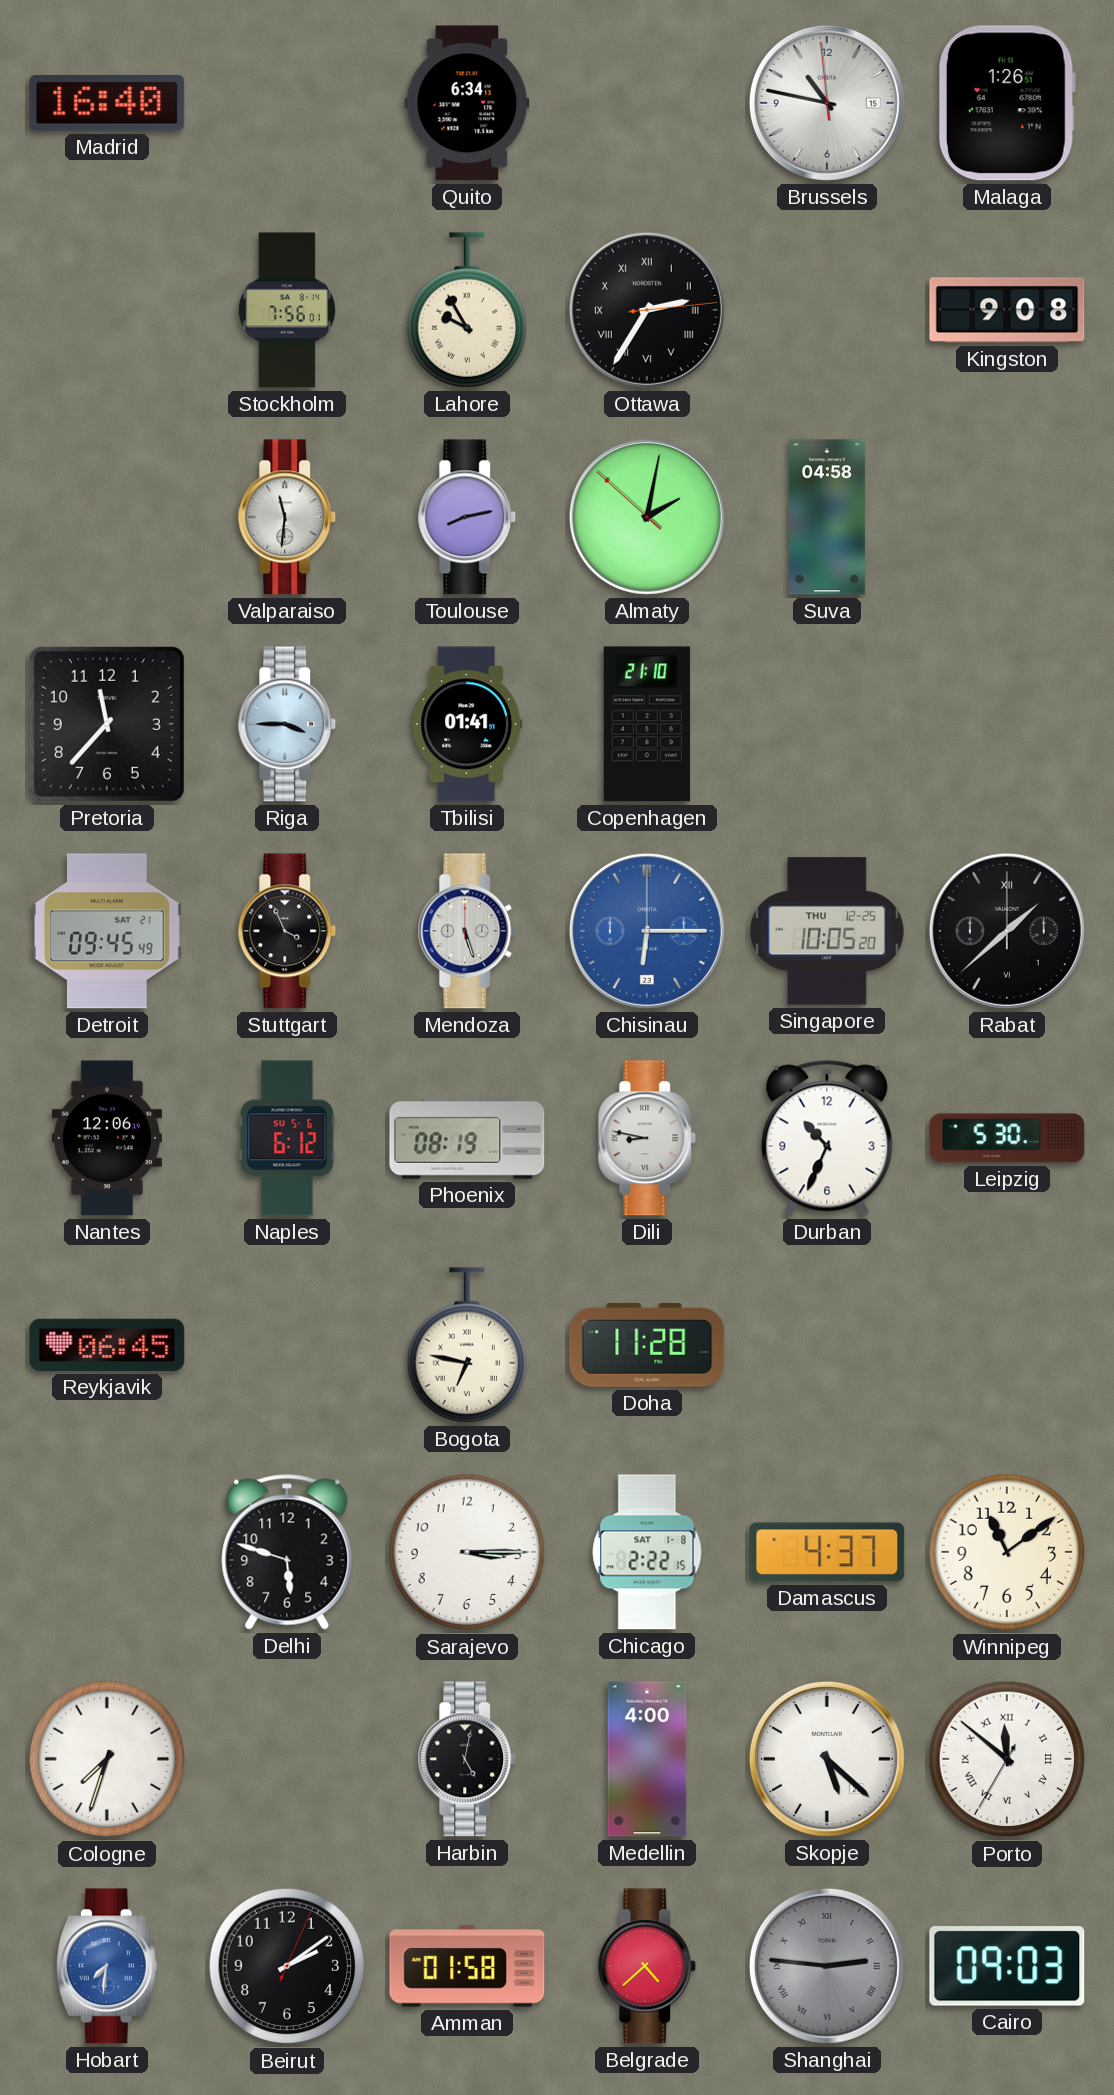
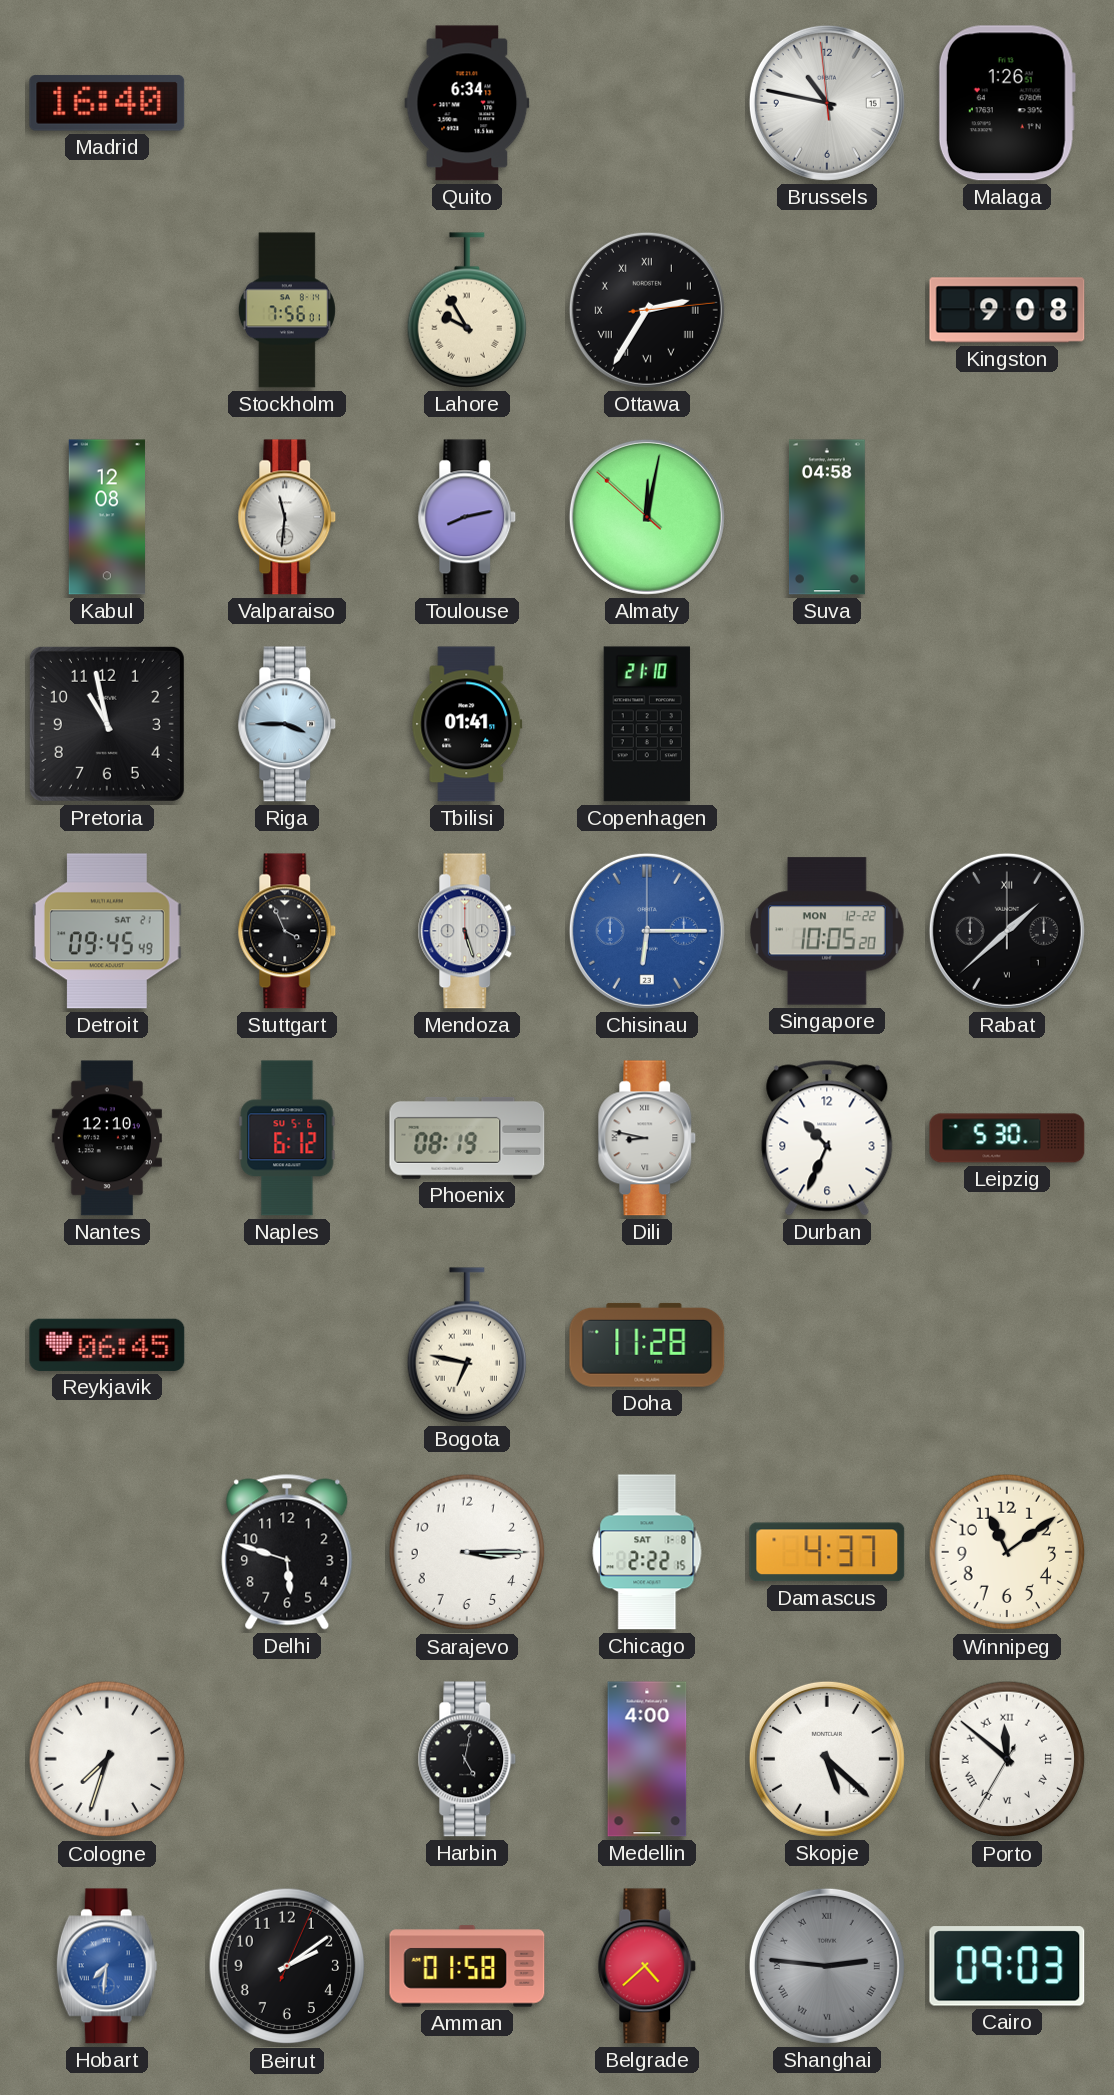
Kabul: none -> 12:08
Almaty: 2:01 -> 12:01
Pretoria: 11:37 -> 10:58
Singapore date: THU 12-25 -> MON 12-22
Nantes: 12:06 -> 12:10
